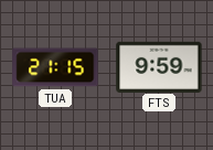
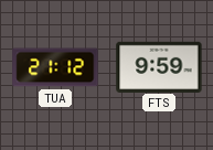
TUA: 21:15 -> 21:12
